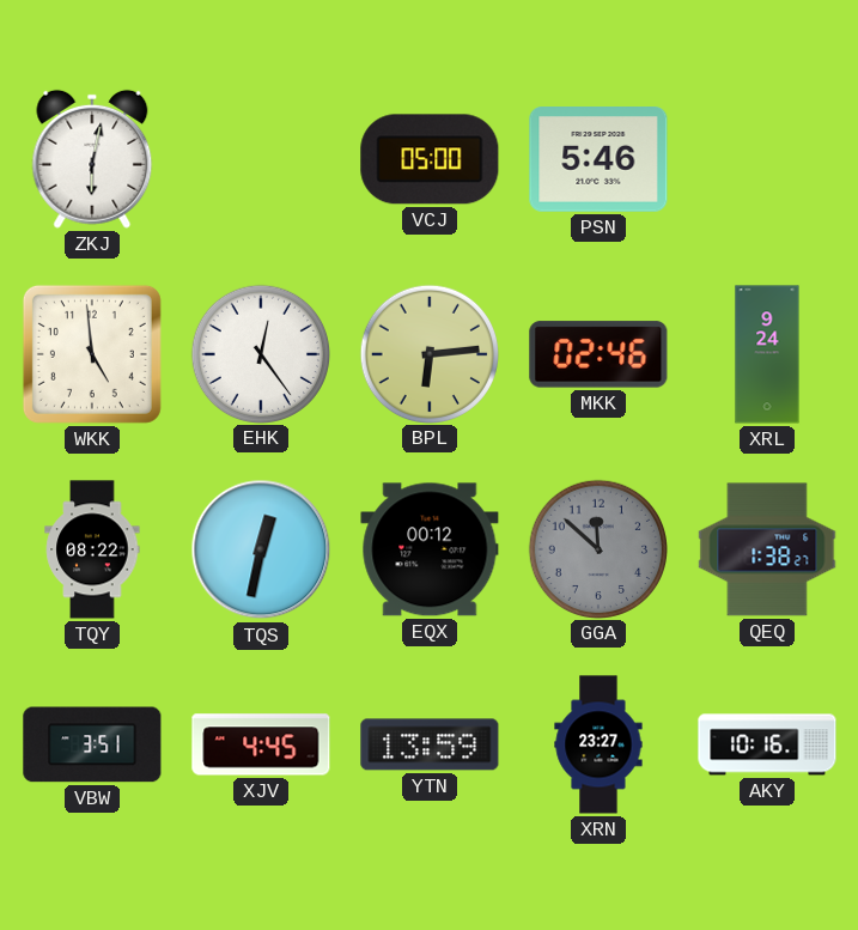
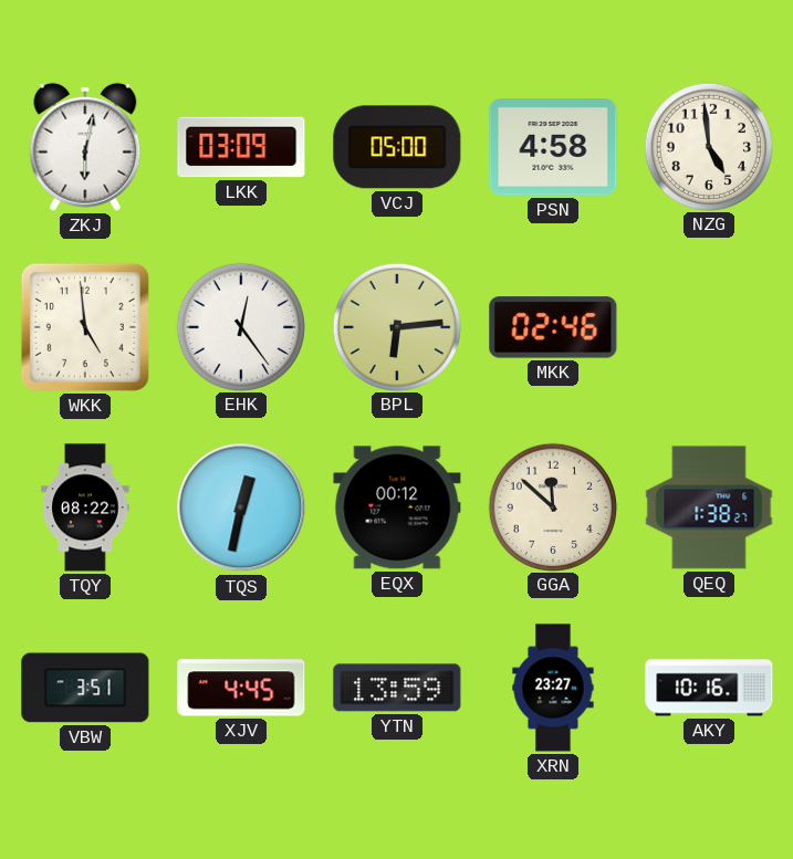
LKK: none -> 03:09
PSN: 5:46 -> 4:58
NZG: none -> 4:59
XRL: 9:24 -> none
GGA dial: grey -> cream
